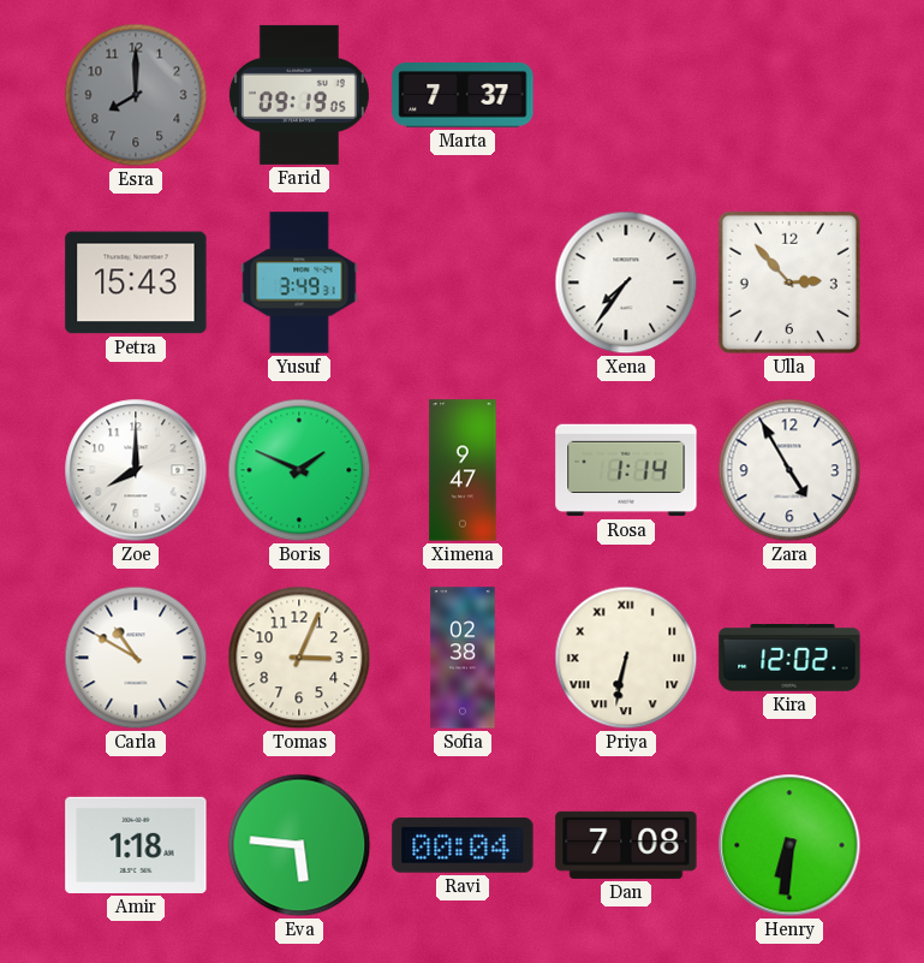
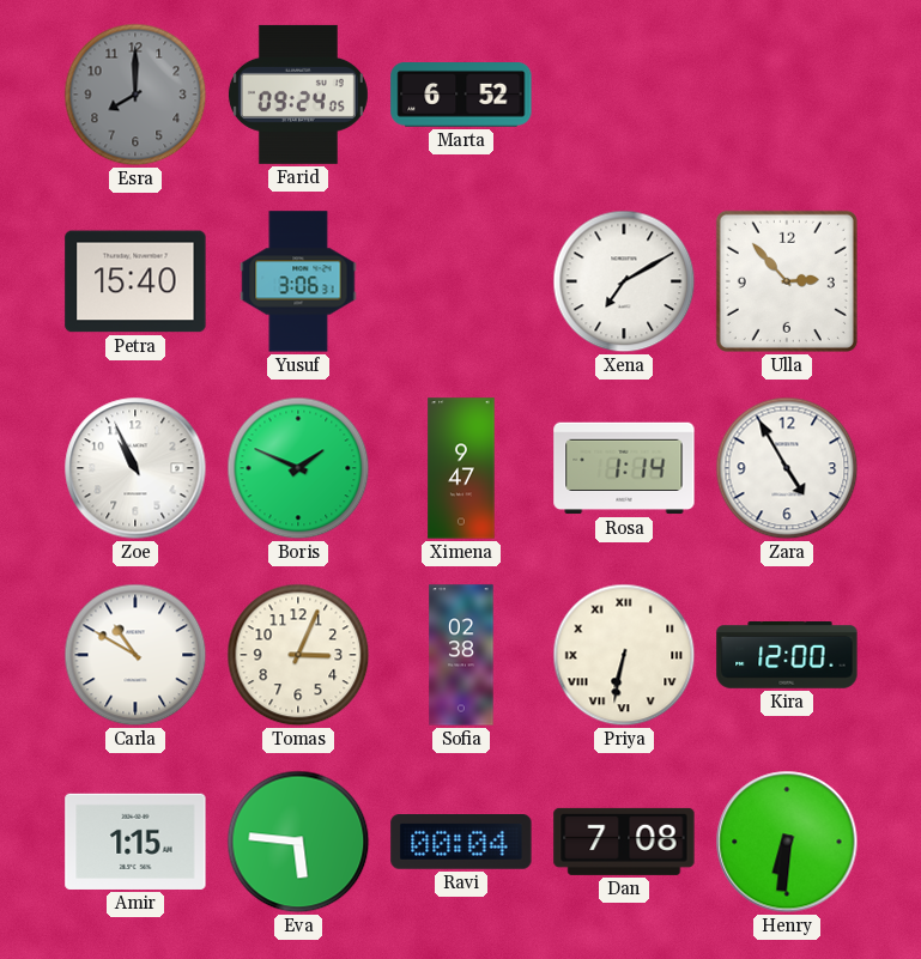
Farid: 09:19 -> 09:24
Marta: 7:37 -> 6:52
Petra: 15:43 -> 15:40
Yusuf: 3:49 -> 3:06
Xena: 7:36 -> 7:10
Zoe: 8:00 -> 10:56
Kira: 12:02 -> 12:00
Amir: 1:18 -> 1:15
